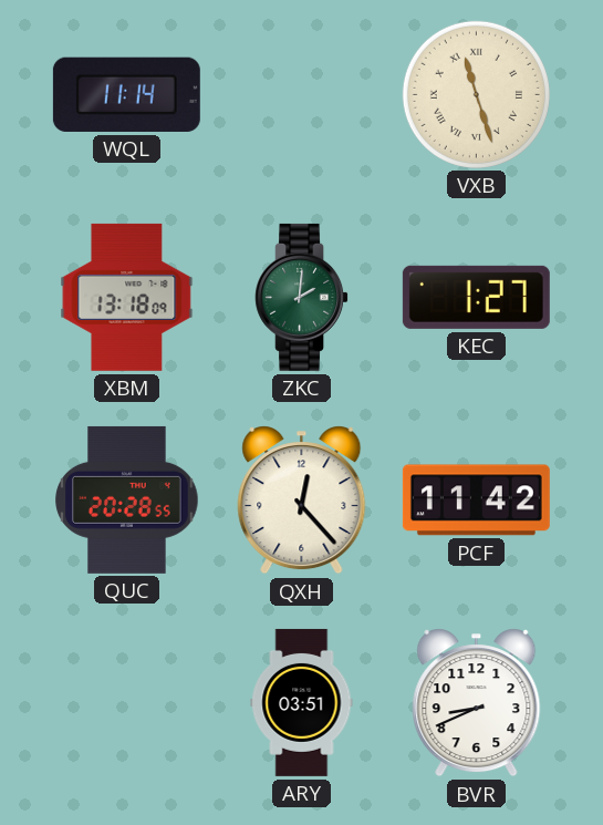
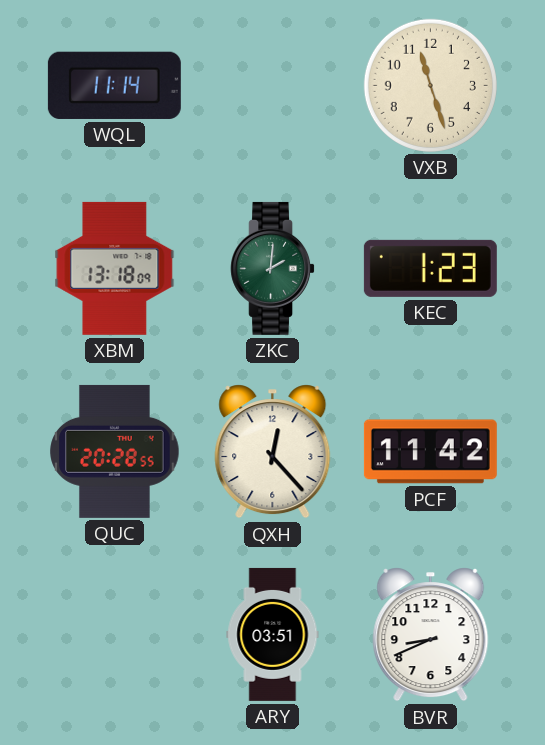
VXB numerals: Roman -> Arabic
KEC: 1:27 -> 1:23
